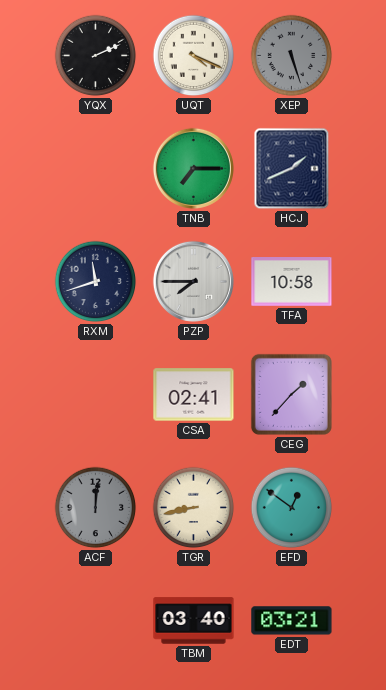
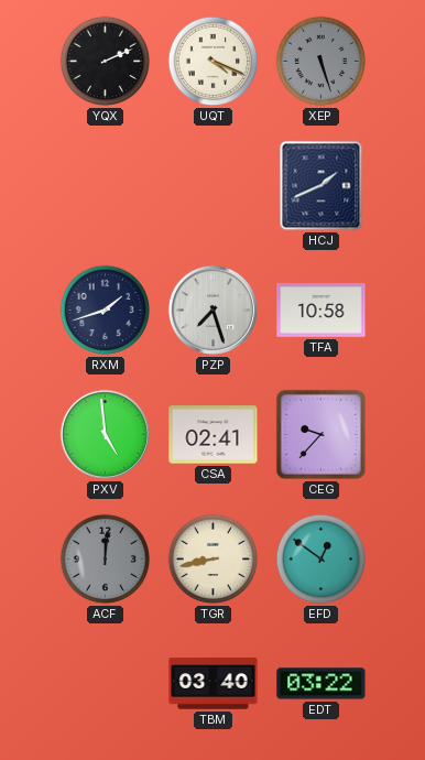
TNB: 7:15 -> none
RXM: 11:42 -> 1:42
PZP: 7:45 -> 7:27
PXV: none -> 4:59
CEG: 1:37 -> 9:37
EDT: 03:21 -> 03:22
